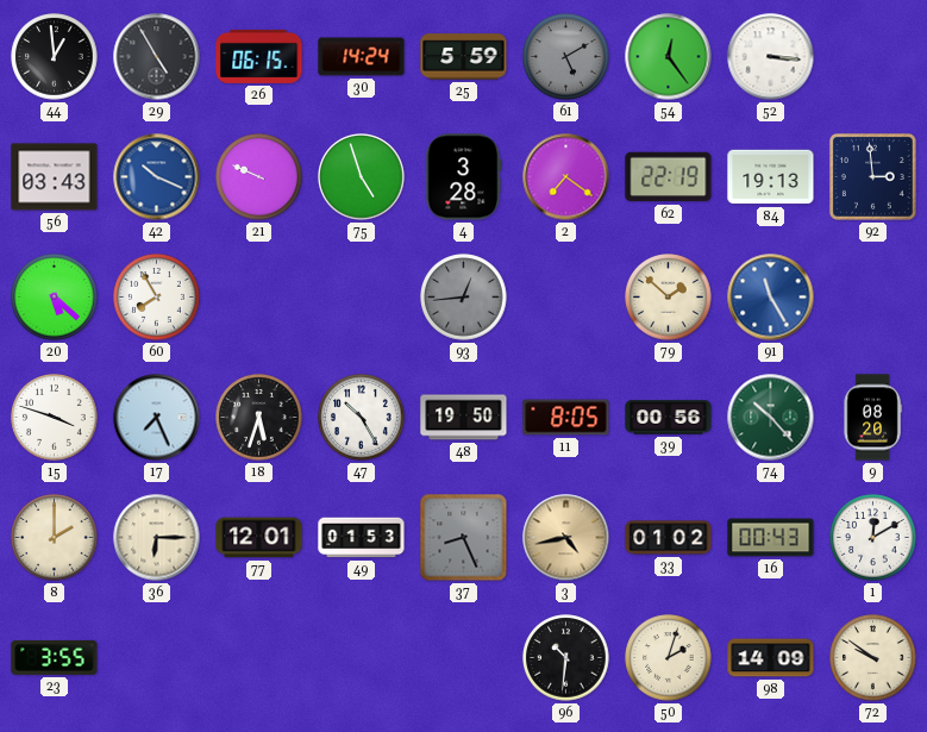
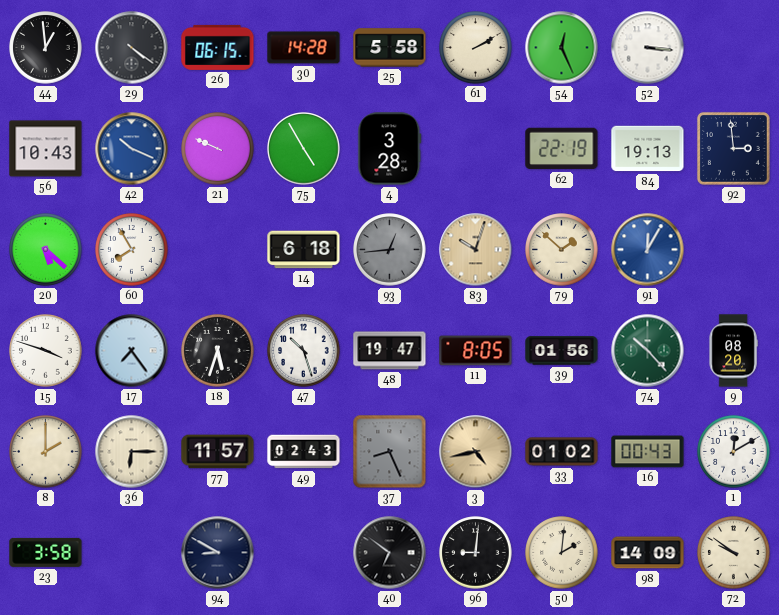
29: 4:55 -> 4:21
30: 14:24 -> 14:28
25: 5:59 -> 5:58
61: 5:10 -> 2:10
61 dial: grey -> cream
54: 12:24 -> 12:26
56: 03:43 -> 10:43
75: 4:57 -> 4:55
2: 7:21 -> none
14: none -> 6:18
83: none -> 10:03
91: 11:25 -> 12:05
17: 7:26 -> 7:24
47: 10:25 -> 10:27
48: 19:50 -> 19:47
39: 00:56 -> 01:56
77: 12:01 -> 11:57
49: 01:53 -> 02:43
23: 3:55 -> 3:58
94: none -> 8:50
40: none -> 6:51
96: 10:31 -> 9:01
50: 2:03 -> 2:01
